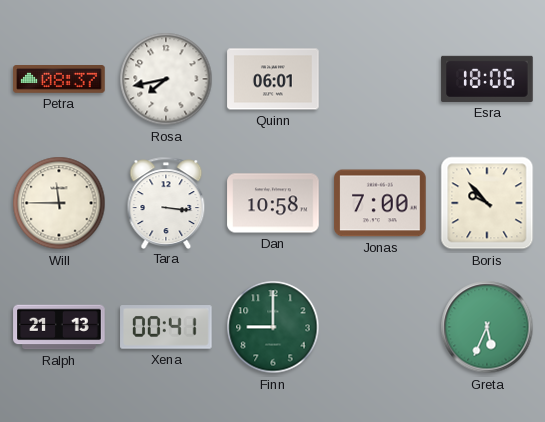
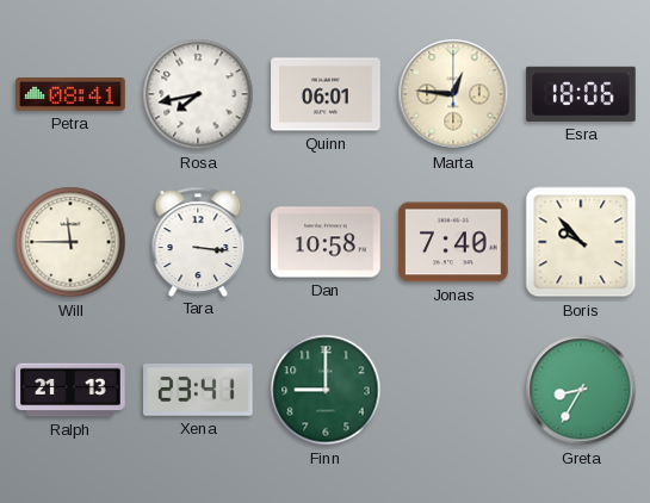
Petra: 08:37 -> 08:41
Marta: none -> 12:46
Jonas: 7:00 -> 7:40
Xena: 00:41 -> 23:41
Greta: 5:34 -> 8:35
